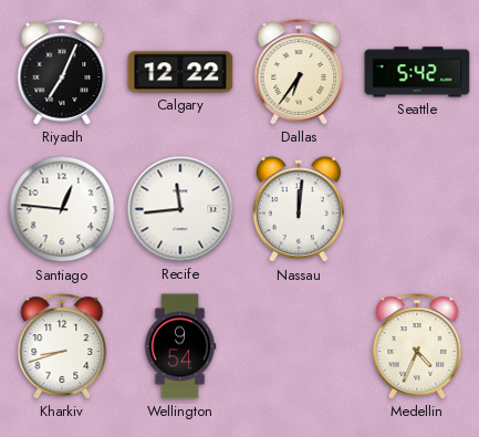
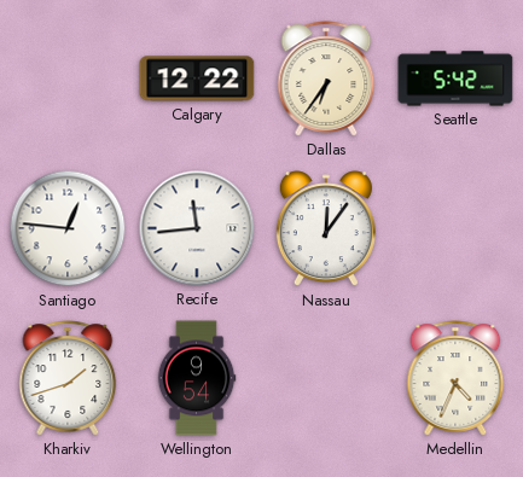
Riyadh: 7:04 -> none
Nassau: 12:01 -> 12:06
Kharkiv: 8:42 -> 1:42
